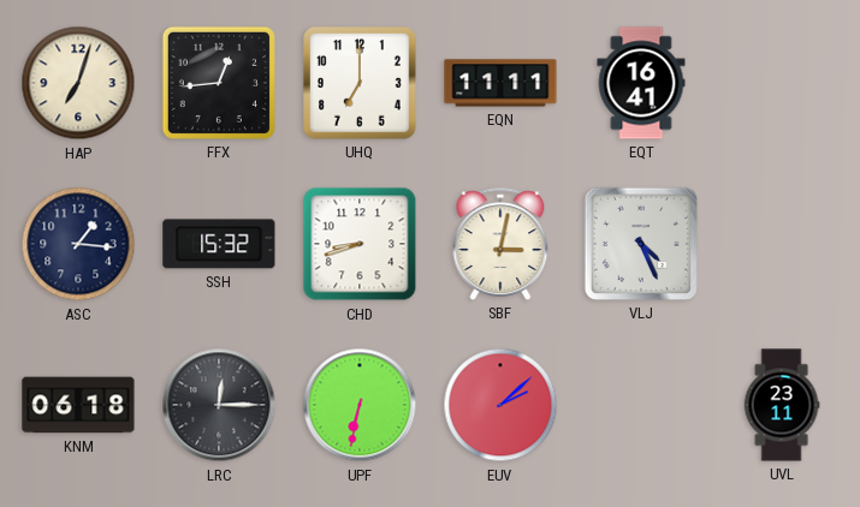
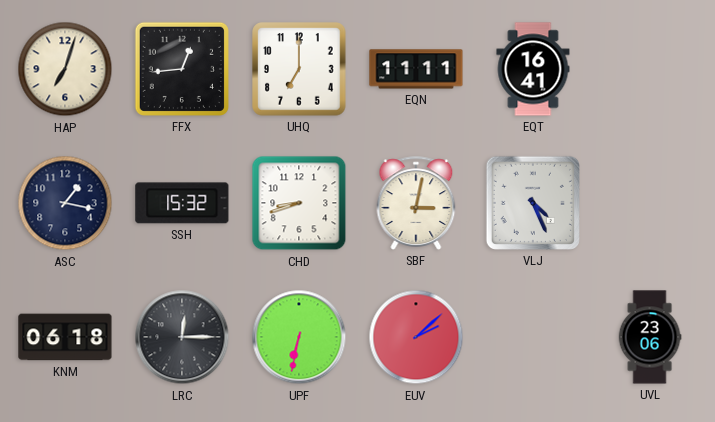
ASC: 1:16 -> 1:17
UVL: 23:11 -> 23:06
